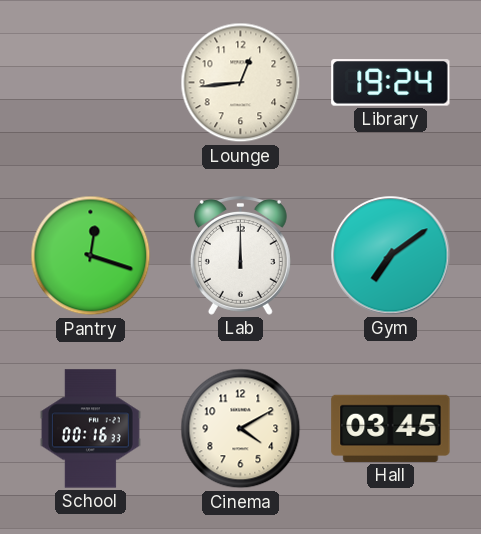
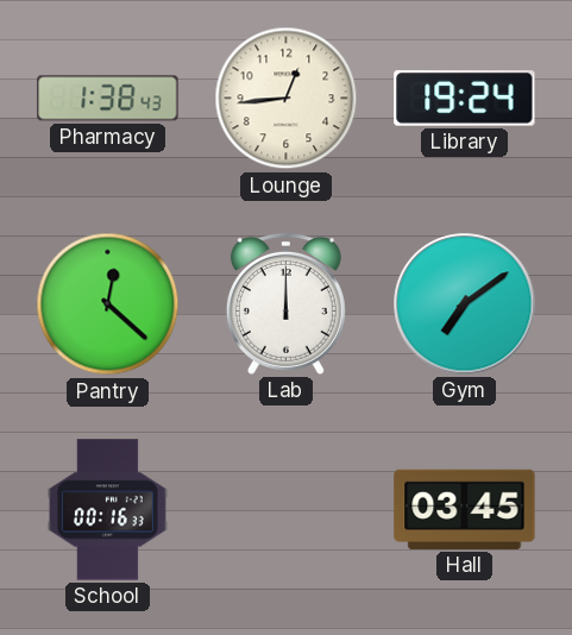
Pharmacy: none -> 1:38
Pantry: 12:18 -> 12:22
Cinema: 4:10 -> none
